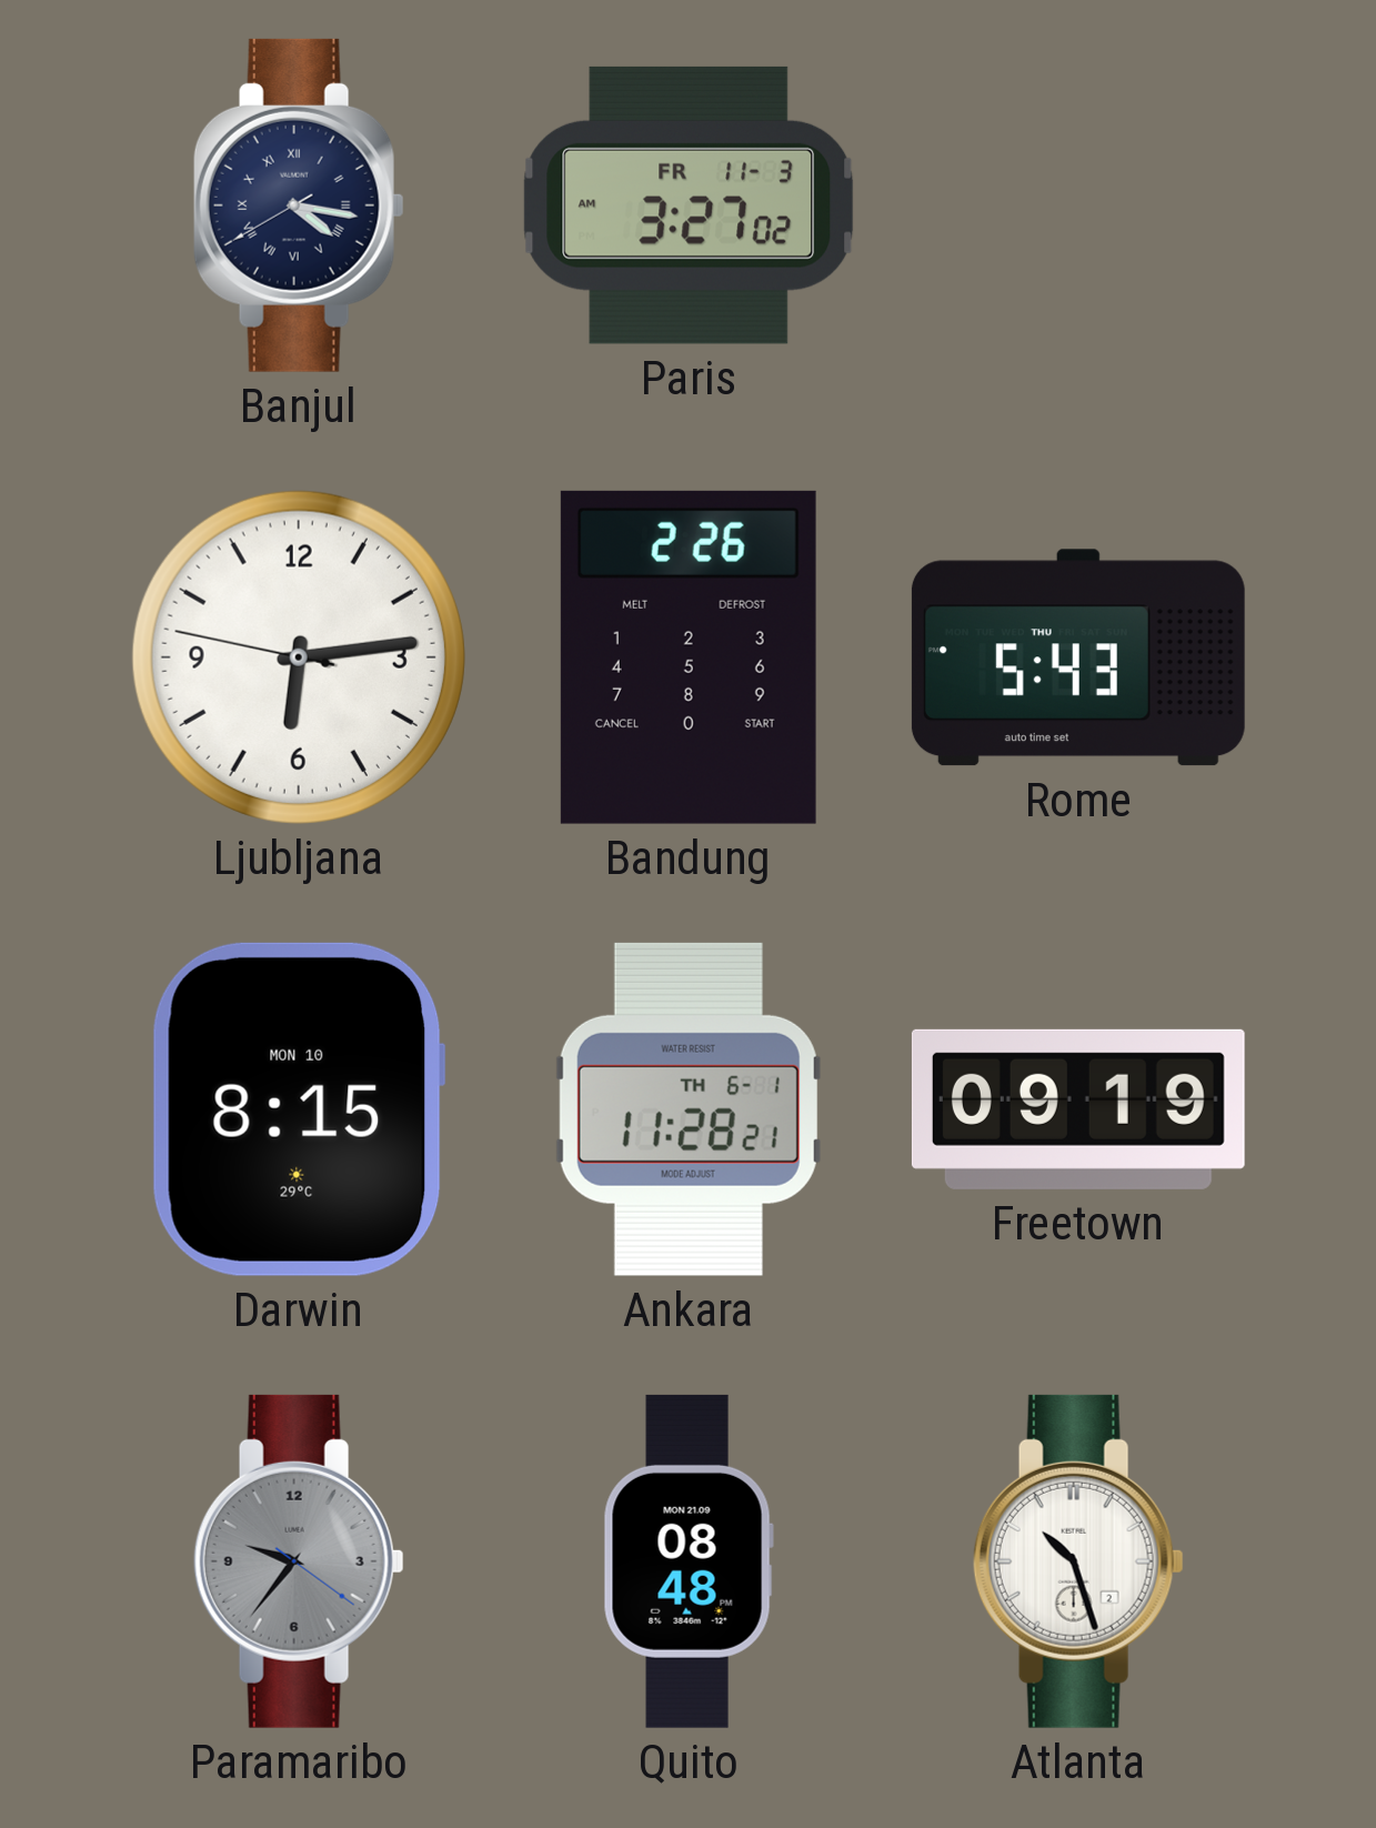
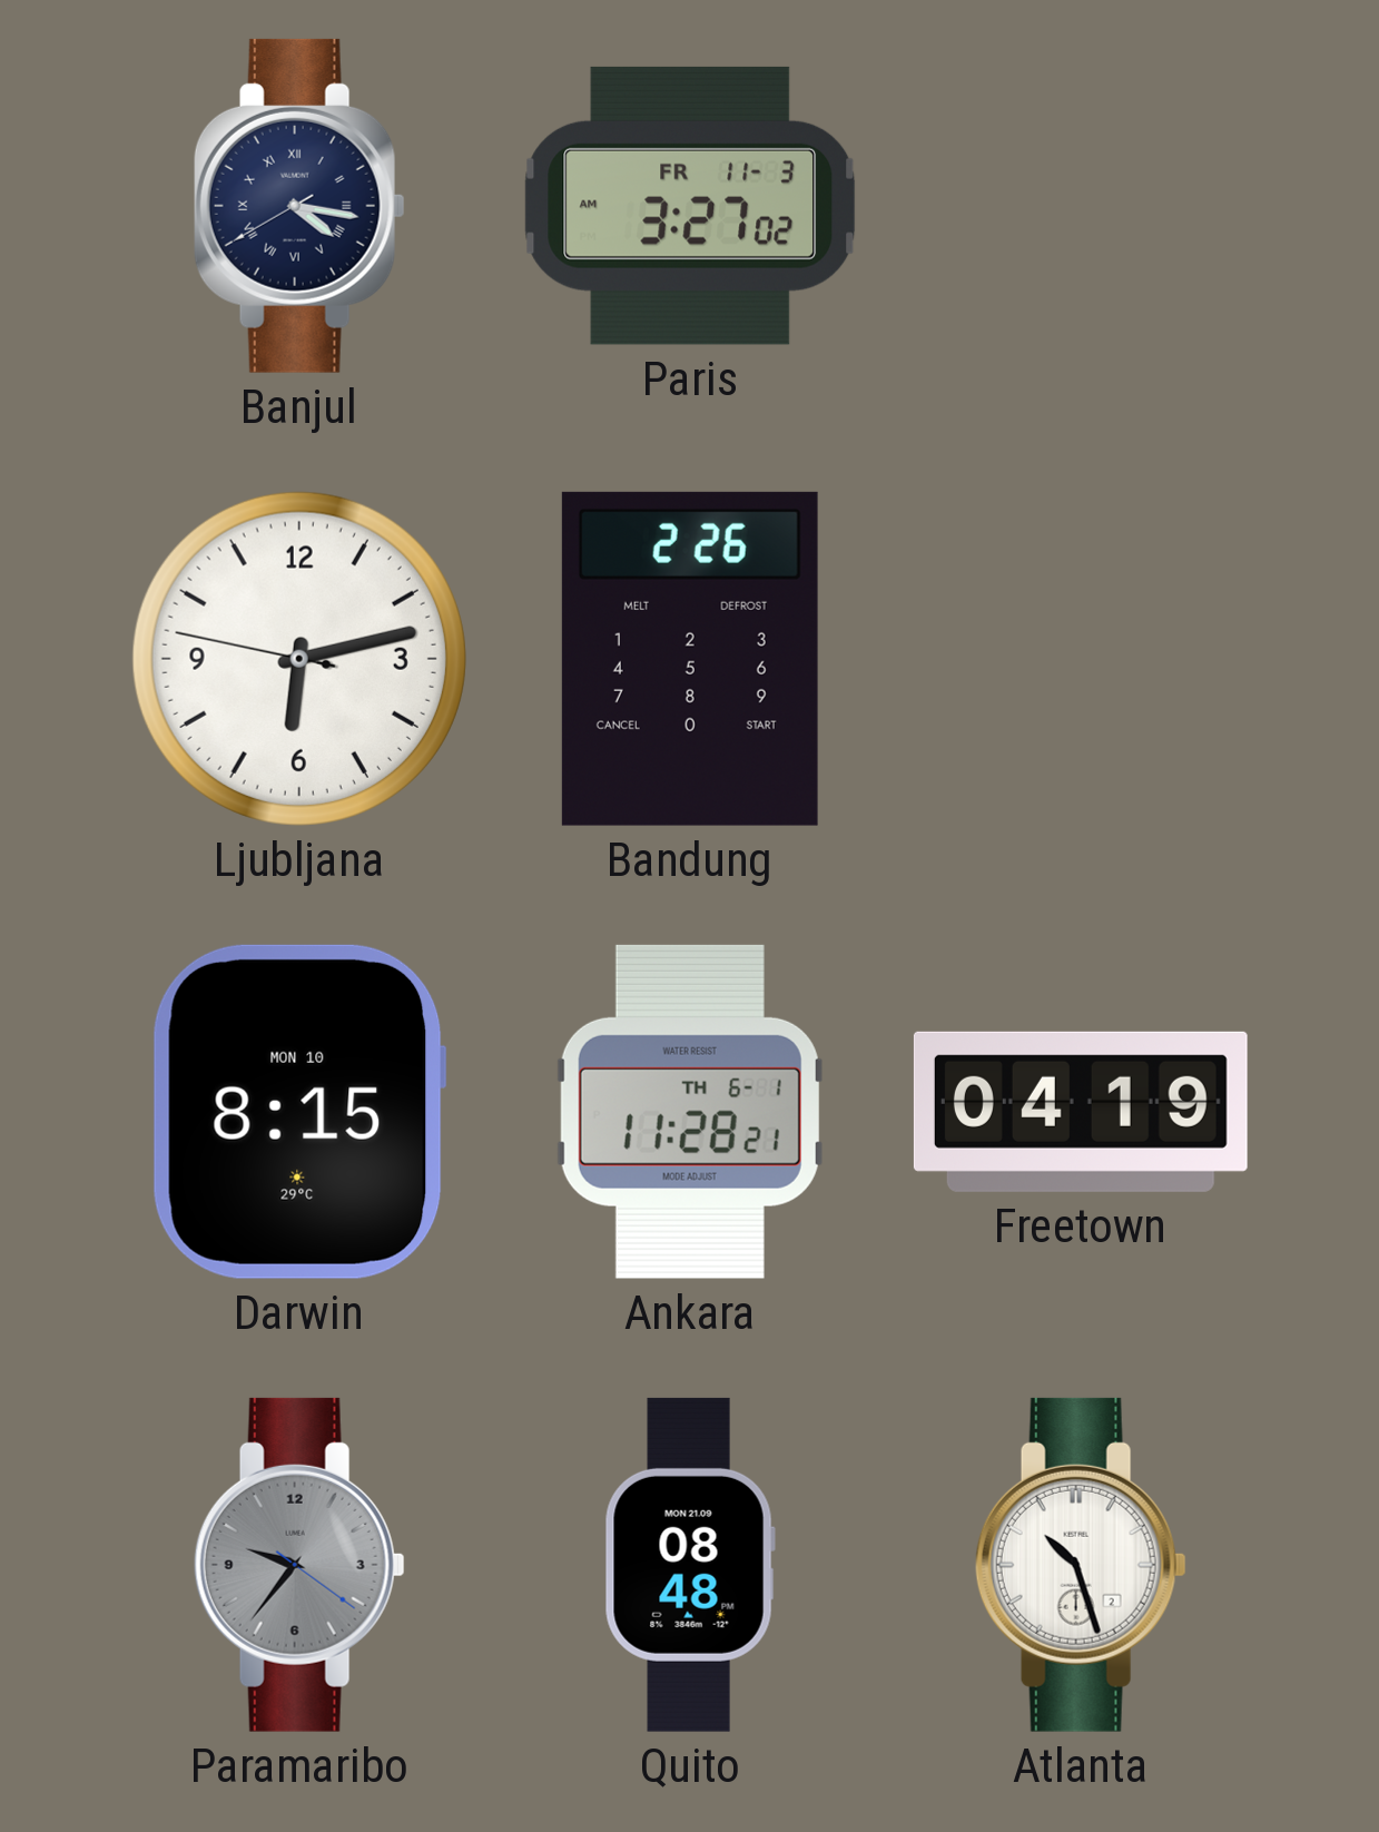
Ljubljana: 6:13 -> 6:12
Rome: 5:43 -> none
Freetown: 09:19 -> 04:19
